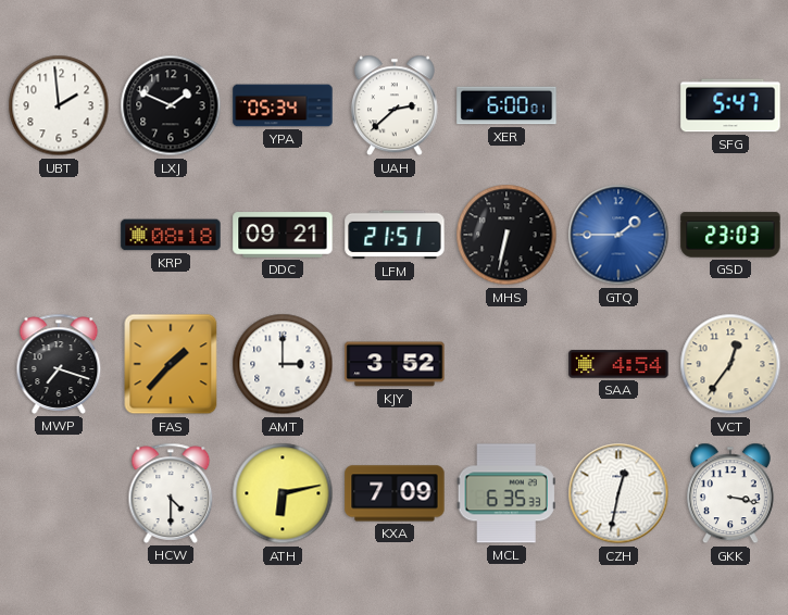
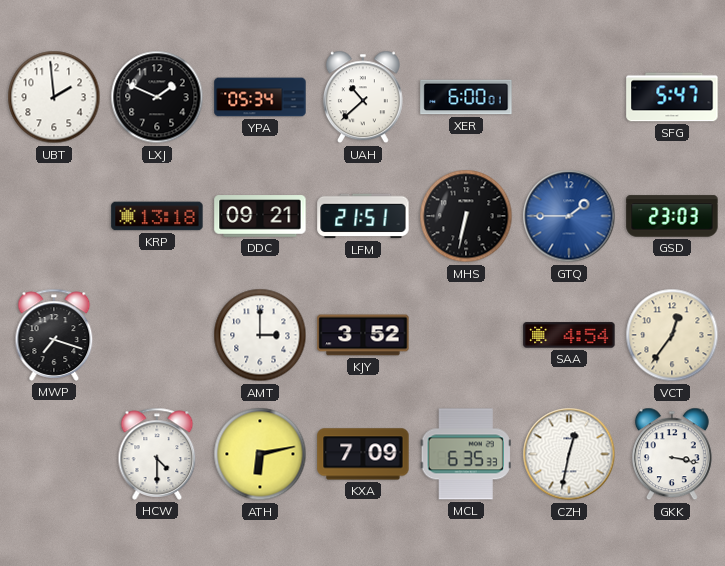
UAH: 2:38 -> 10:38
KRP: 08:18 -> 13:18
FAS: 1:37 -> none
